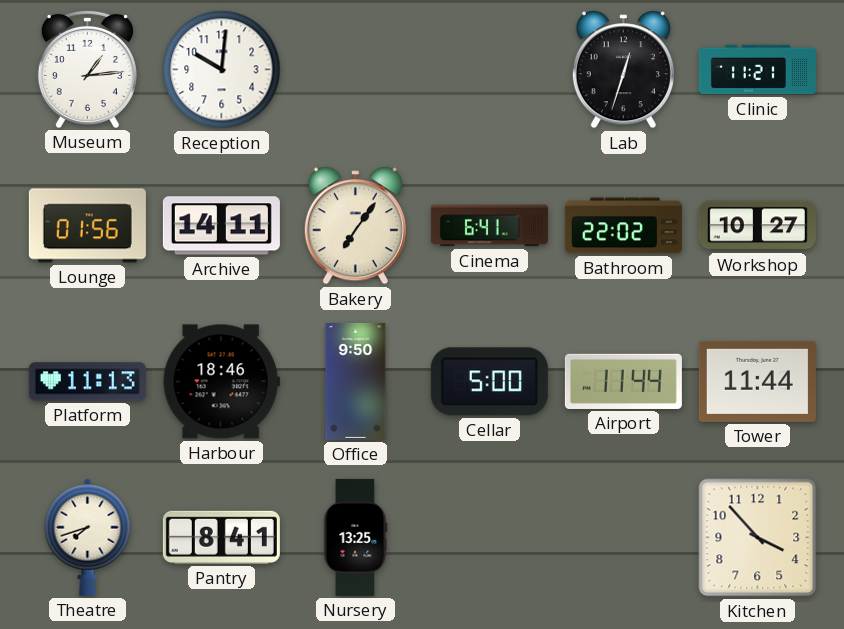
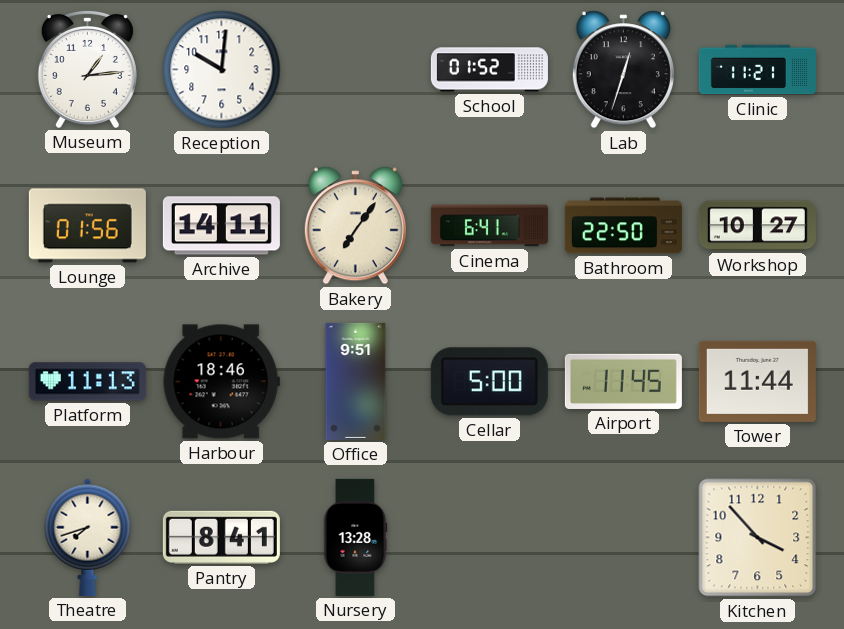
School: none -> 01:52
Bathroom: 22:02 -> 22:50
Office: 9:50 -> 9:51
Airport: 11:44 -> 11:45
Nursery: 13:25 -> 13:28
